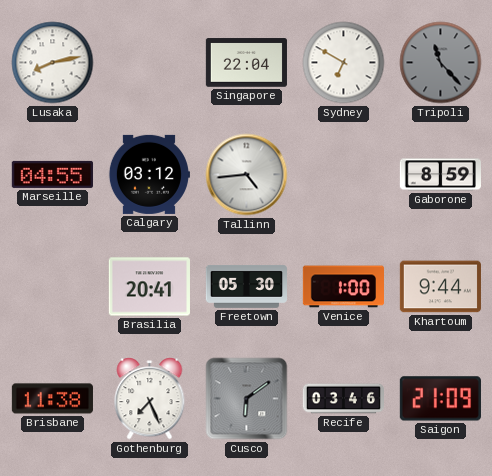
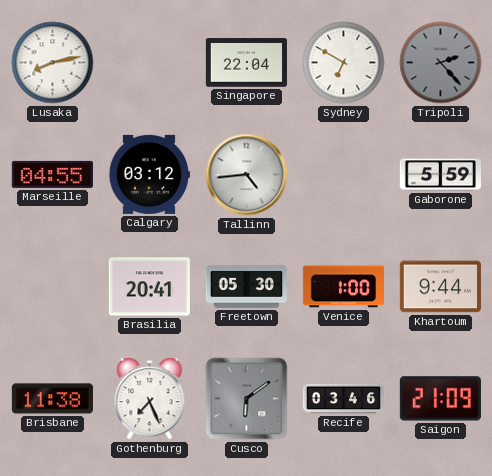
Tripoli: 11:23 -> 2:23
Gaborone: 8:59 -> 5:59
